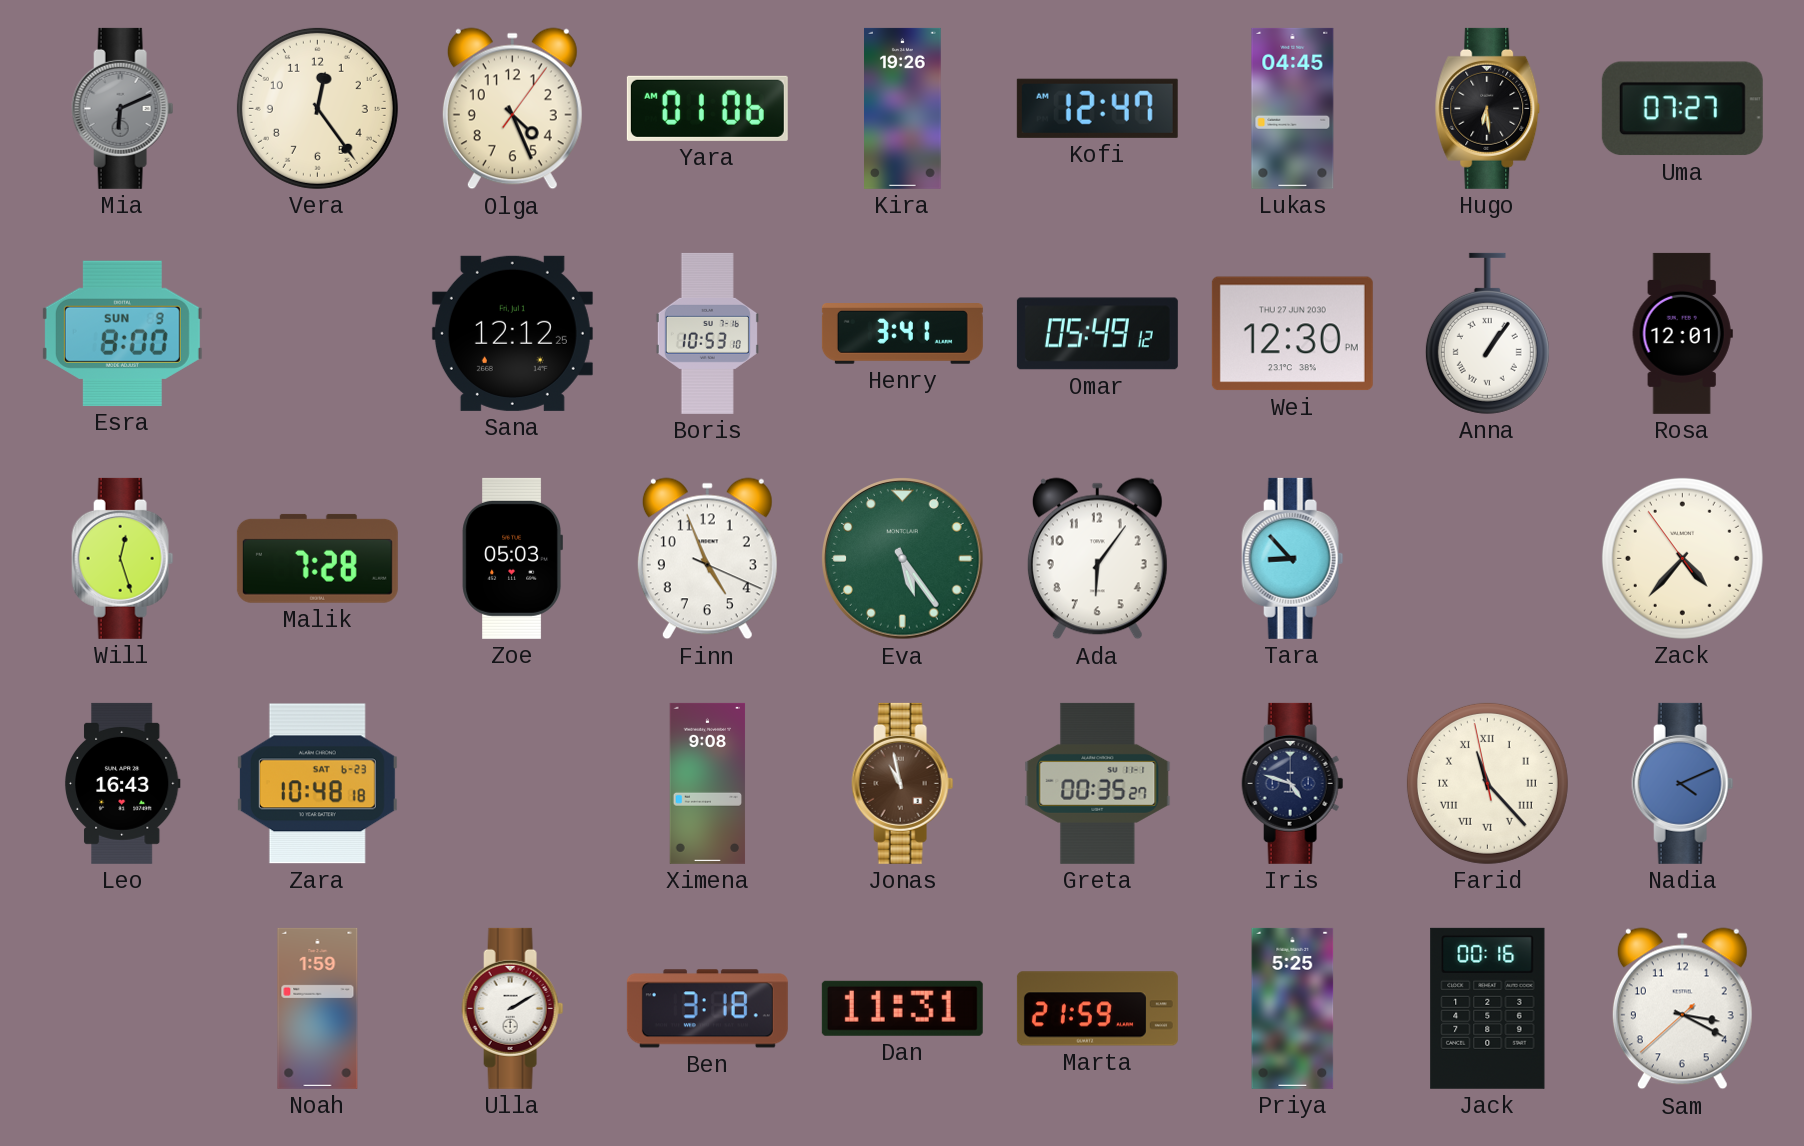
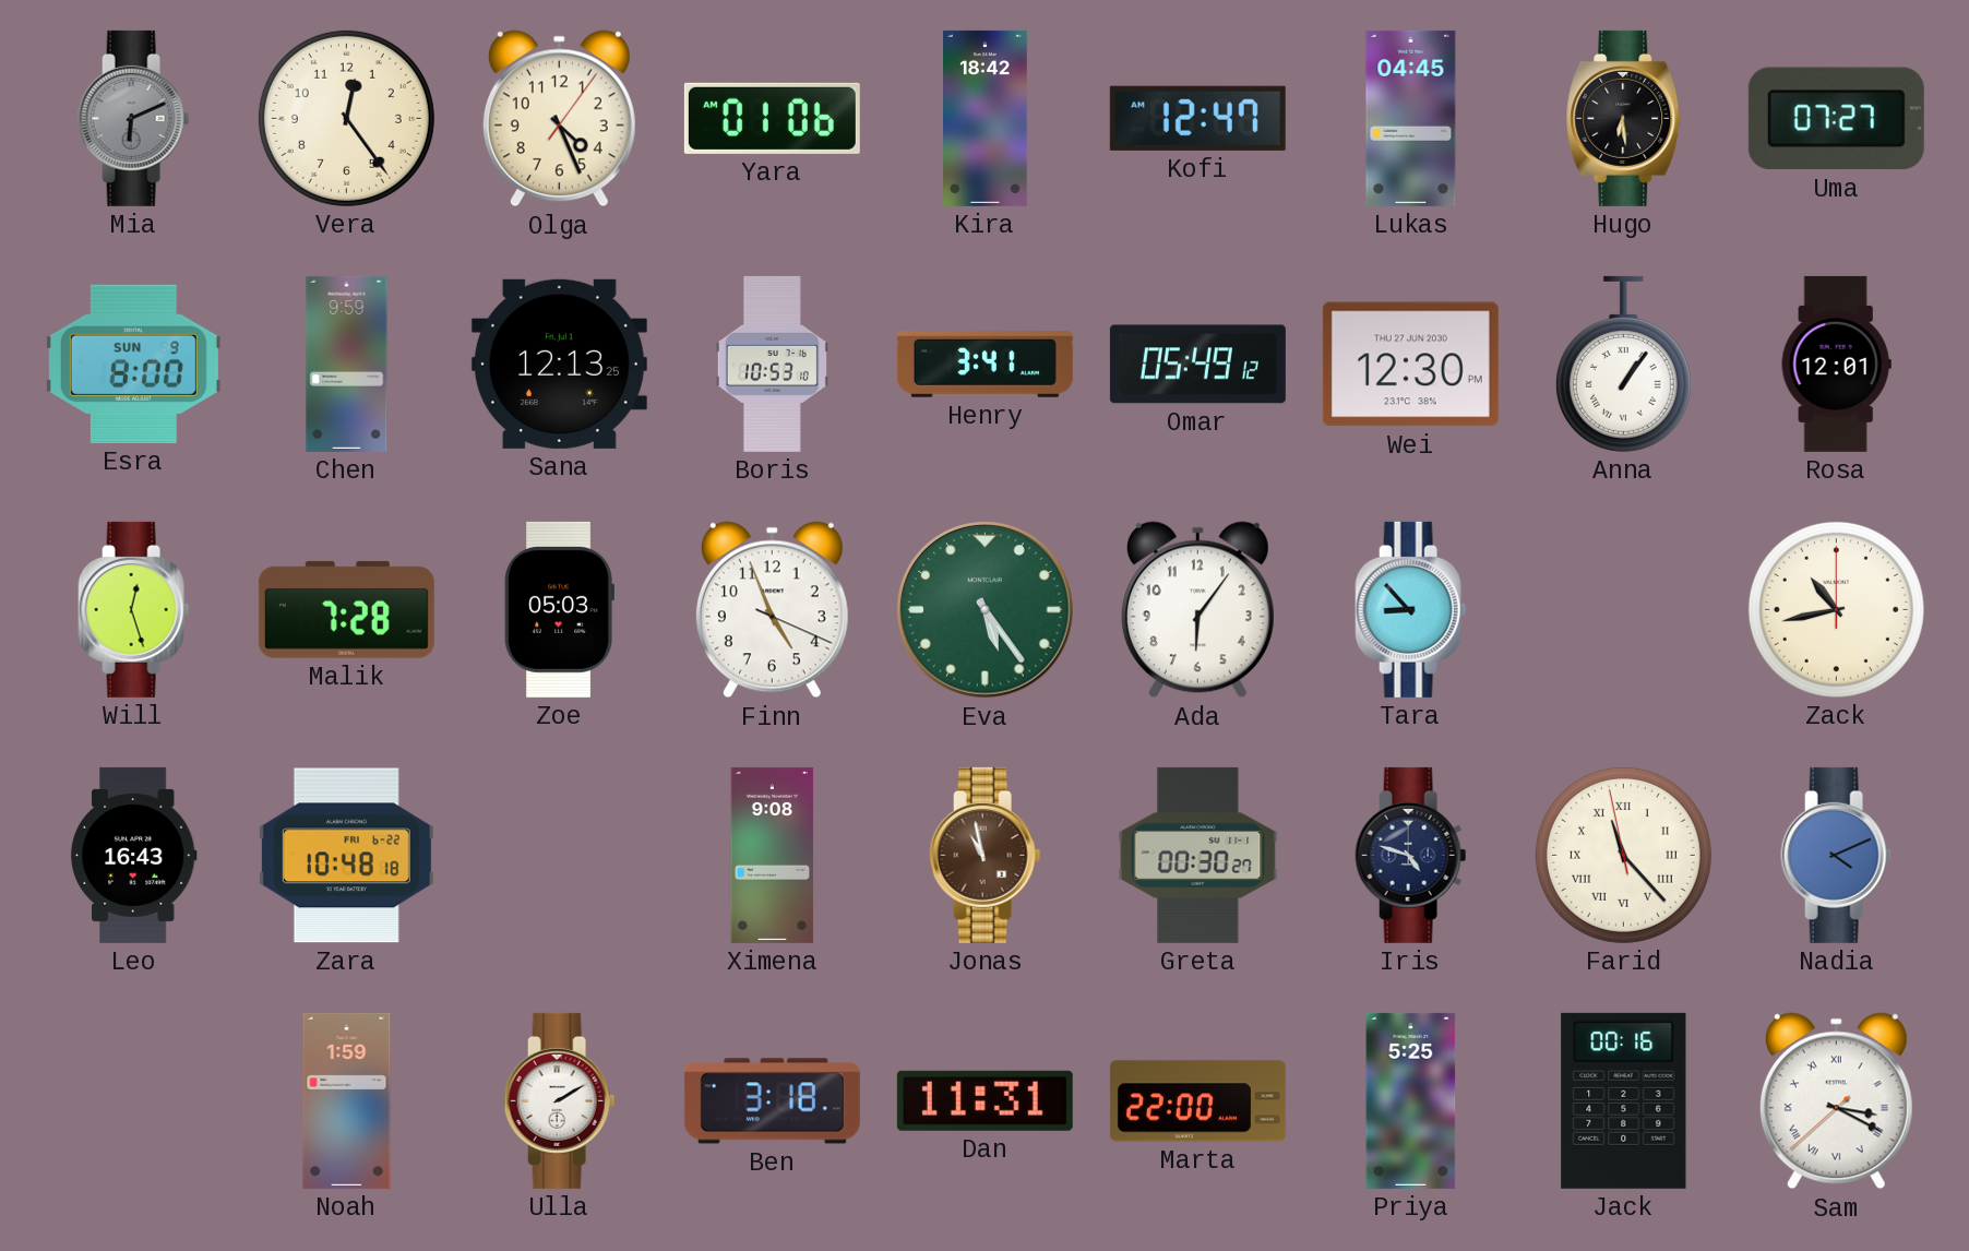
Kira: 19:26 -> 18:42
Chen: none -> 9:59
Sana: 12:12 -> 12:13
Zack: 4:36 -> 10:43
Zara date: SAT 6-23 -> FRI 6-22
Greta: 00:35 -> 00:30
Marta: 21:59 -> 22:00
Sam numerals: Arabic -> Roman
